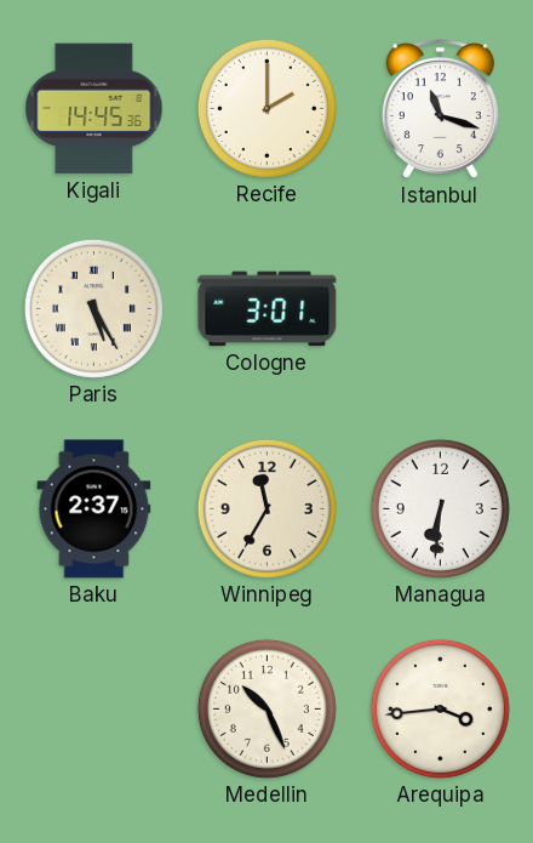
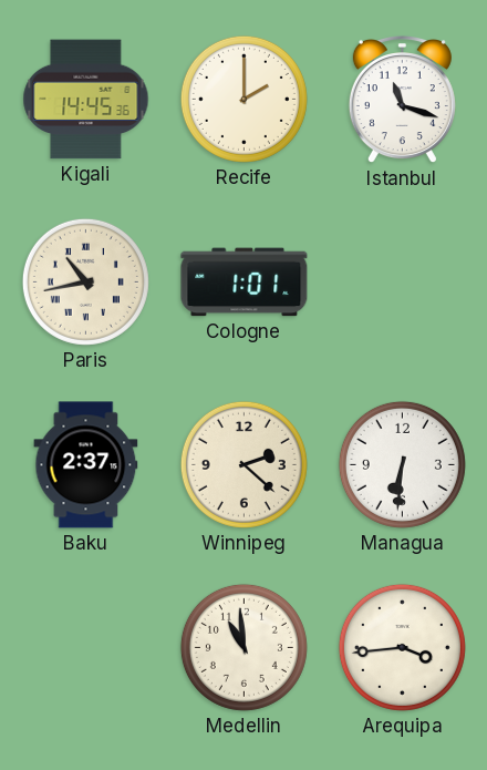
Paris: 5:25 -> 10:43
Cologne: 3:01 -> 1:01
Winnipeg: 11:35 -> 2:22
Medellin: 10:26 -> 10:59
